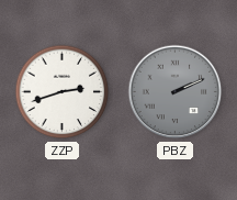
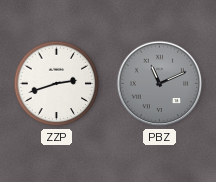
PBZ: 2:11 -> 11:11
